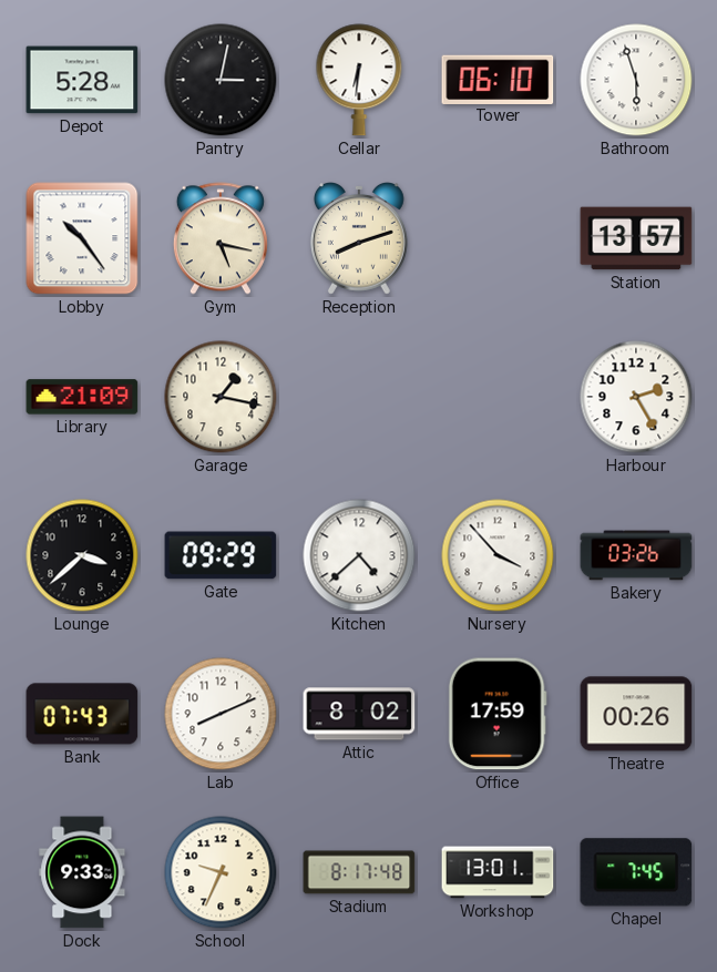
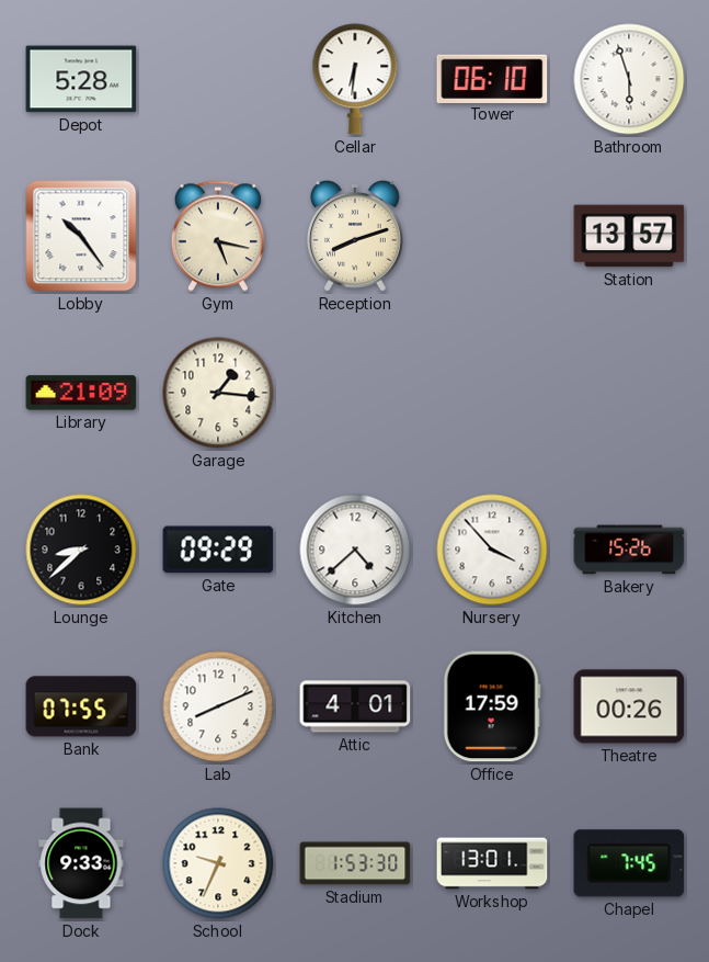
Pantry: 3:02 -> none
Garage: 1:17 -> 1:16
Harbour: 2:25 -> none
Lounge: 3:38 -> 8:38
Bakery: 03:26 -> 15:26
Bank: 07:43 -> 07:55
Attic: 8:02 -> 4:01
Stadium: 8:17 -> 1:53
